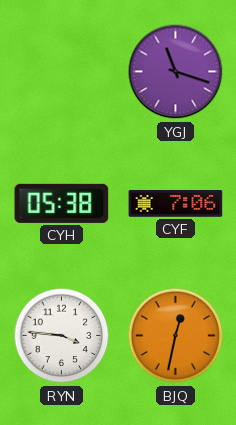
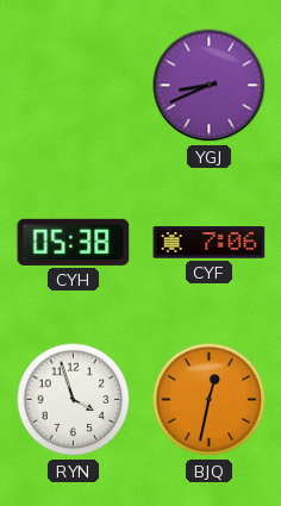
YGJ: 11:18 -> 8:41
RYN: 3:46 -> 3:57
